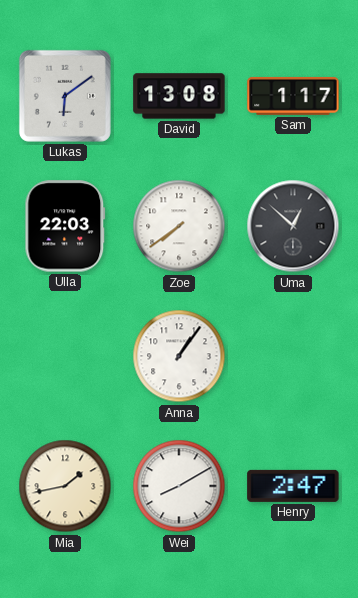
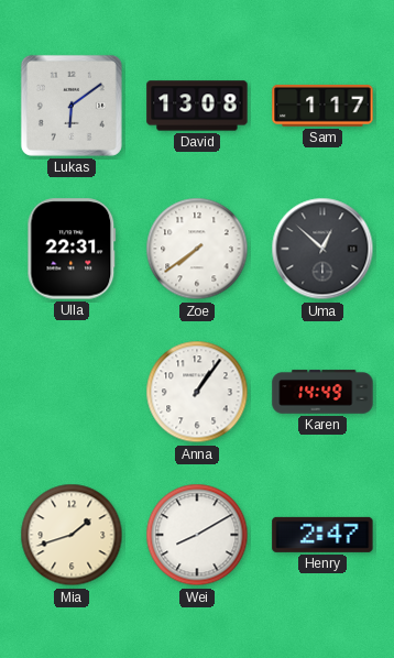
Ulla: 22:03 -> 22:31
Karen: none -> 14:49
Mia: 1:43 -> 1:42
